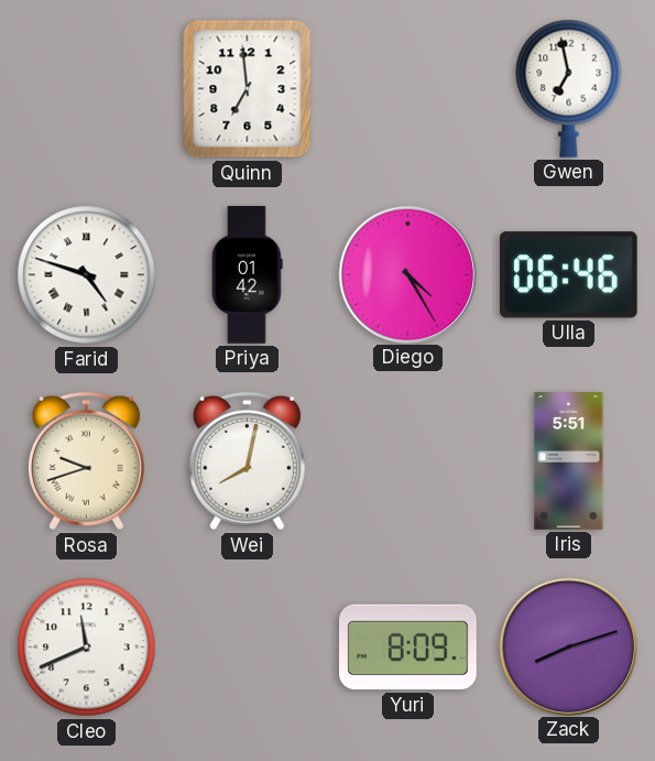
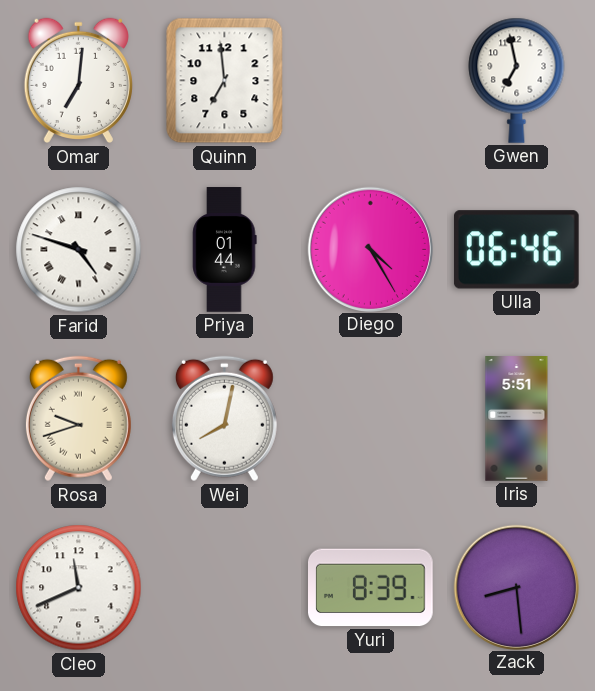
Omar: none -> 7:01
Priya: 01:42 -> 01:44
Yuri: 8:09 -> 8:39
Zack: 8:12 -> 8:29
